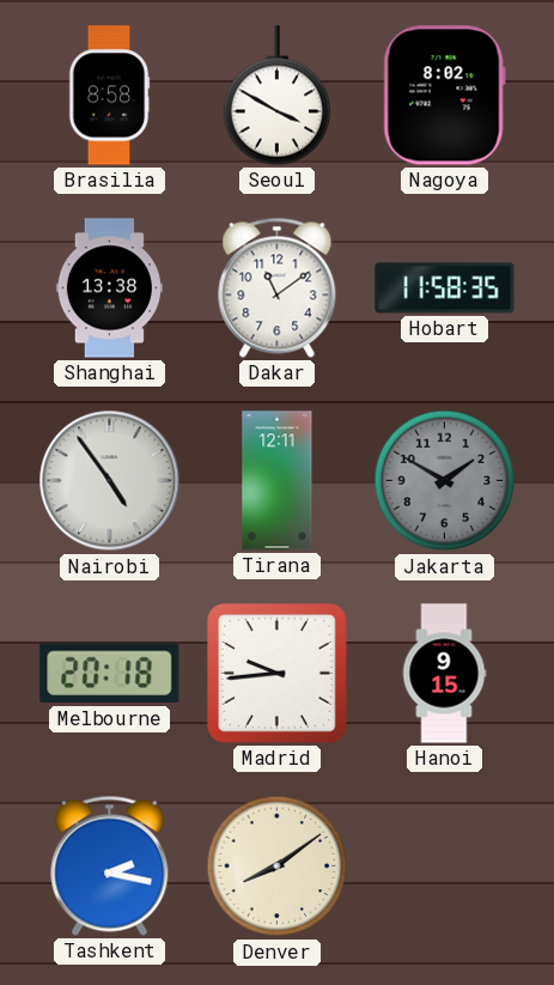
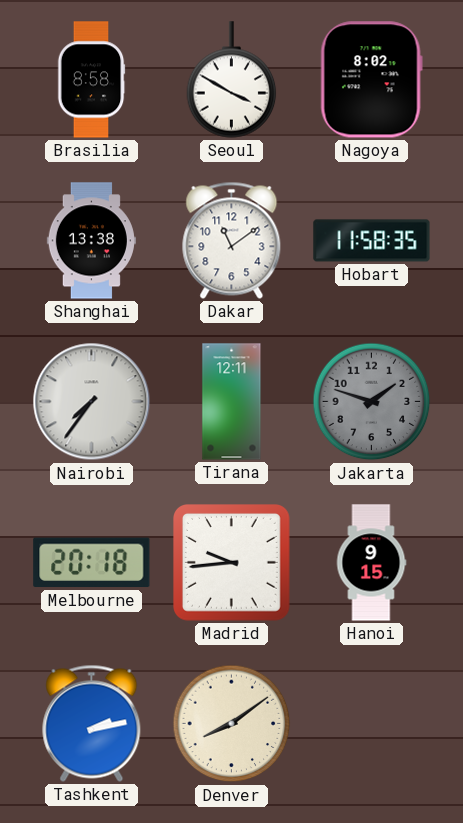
Nairobi: 4:54 -> 7:36
Jakarta: 1:50 -> 1:48
Tashkent: 2:17 -> 2:13
